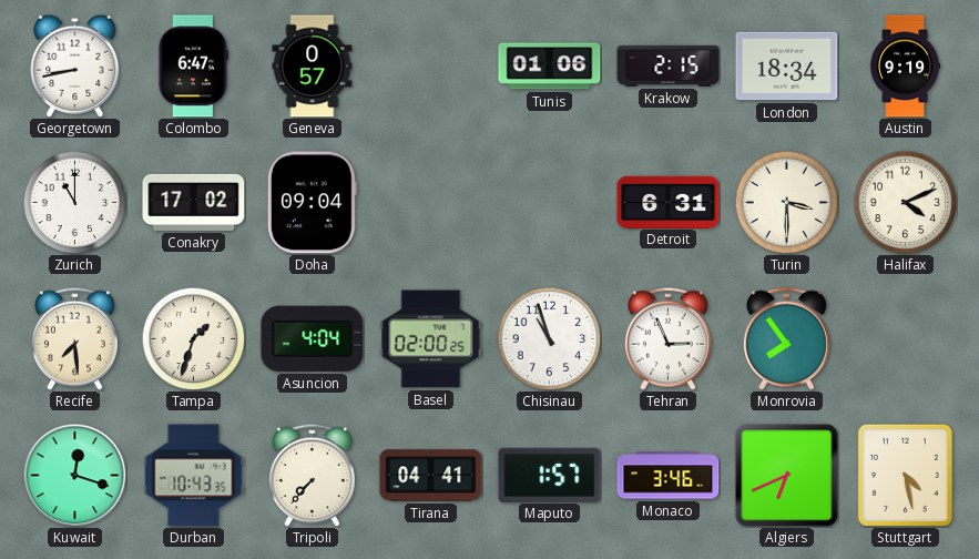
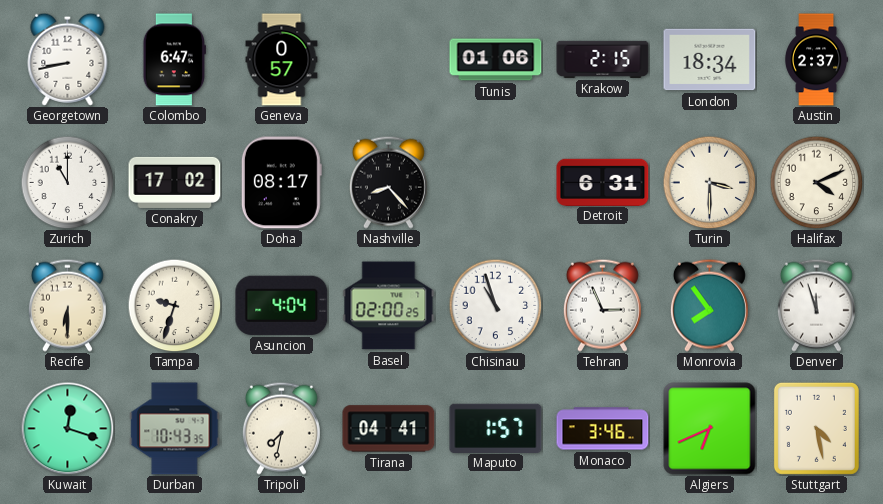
Austin: 9:19 -> 2:37
Doha: 09:04 -> 08:17
Nashville: none -> 8:23
Recife: 7:29 -> 6:30
Tampa: 1:33 -> 9:33
Denver: none -> 11:57
Tripoli: 7:37 -> 7:32
